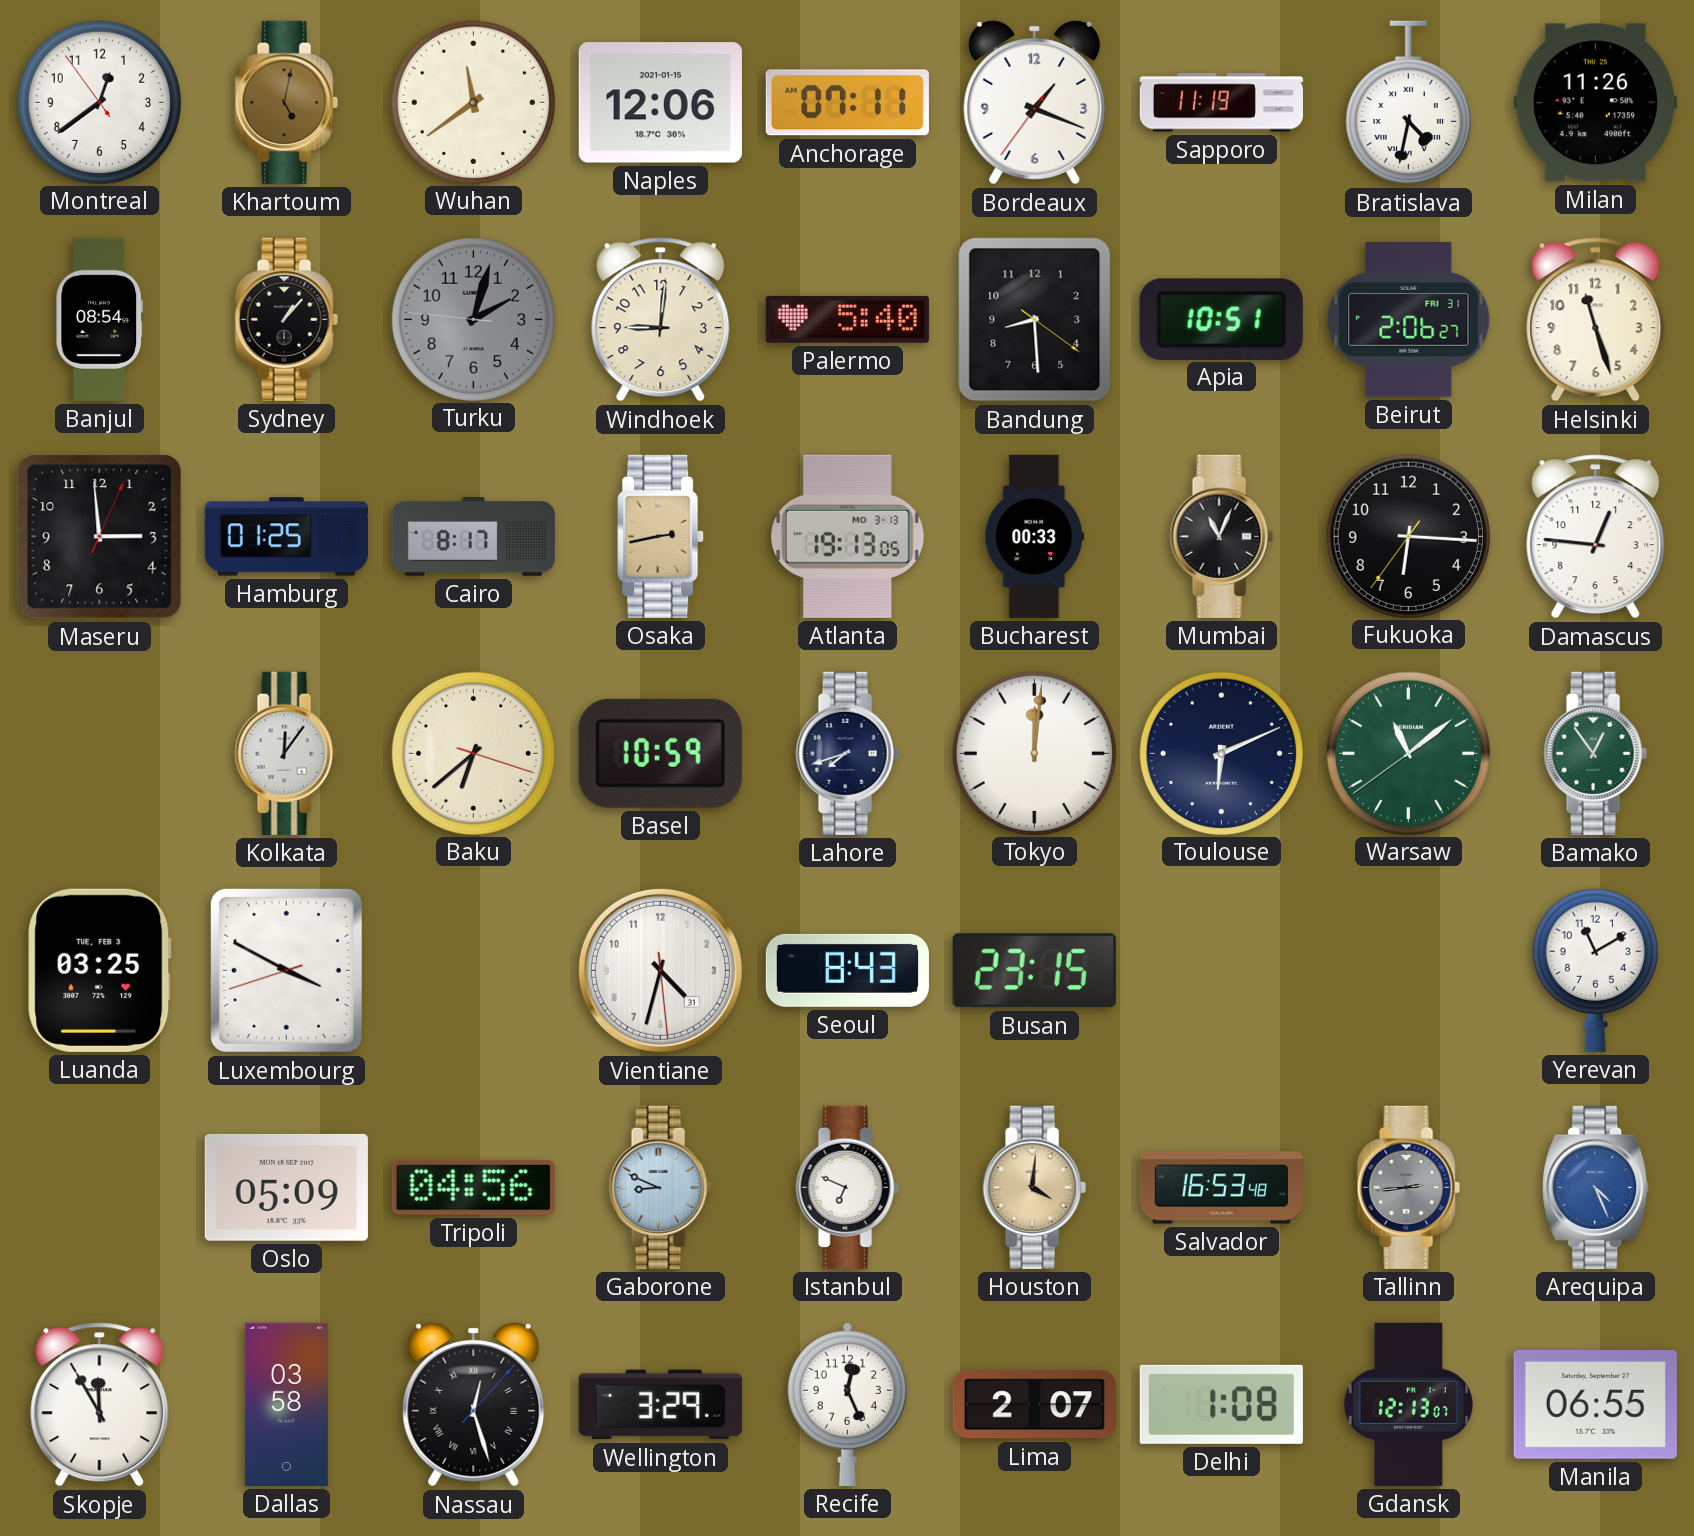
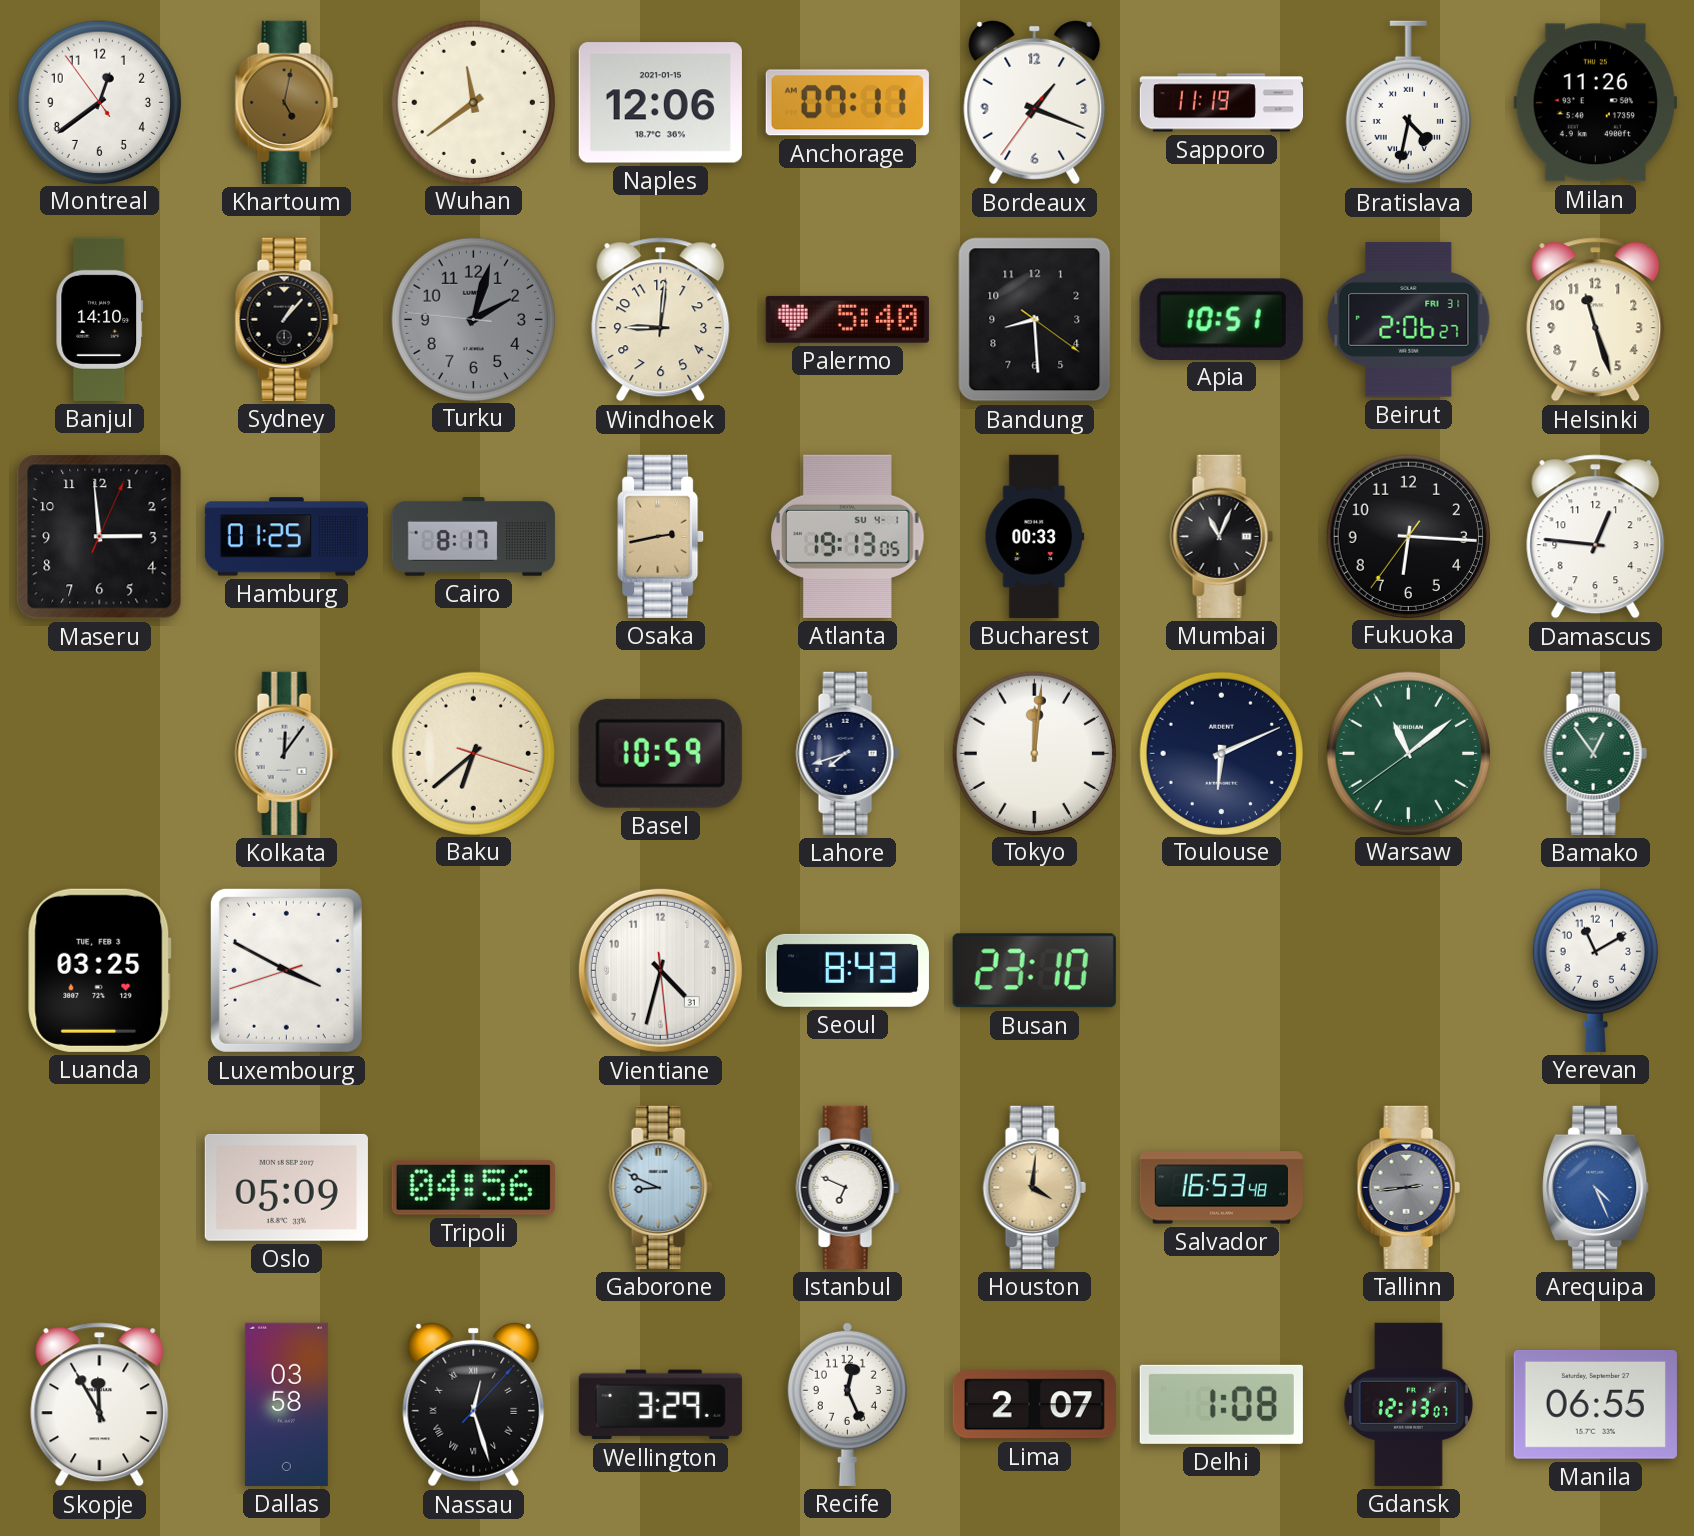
Banjul: 08:54 -> 14:10
Atlanta date: MO 3-13 -> SU 4-1
Busan: 23:15 -> 23:10
